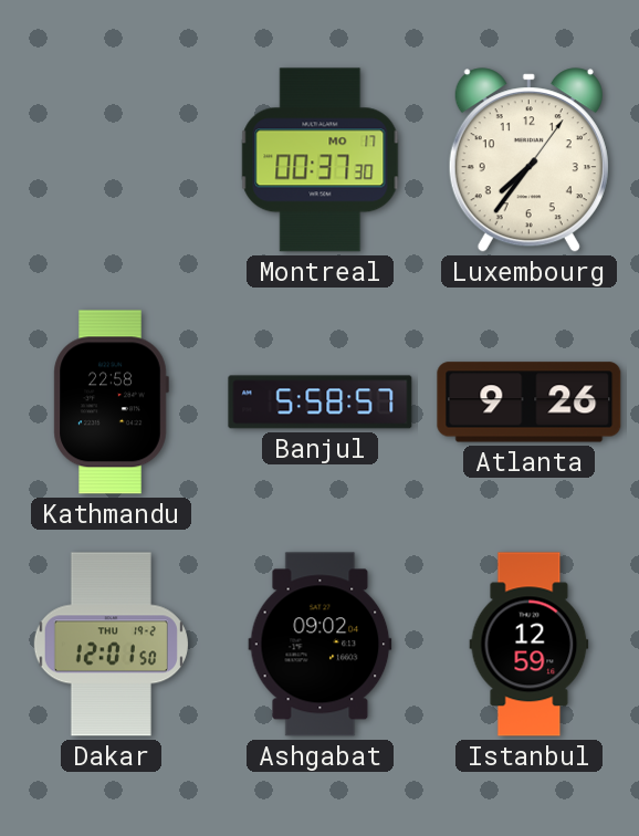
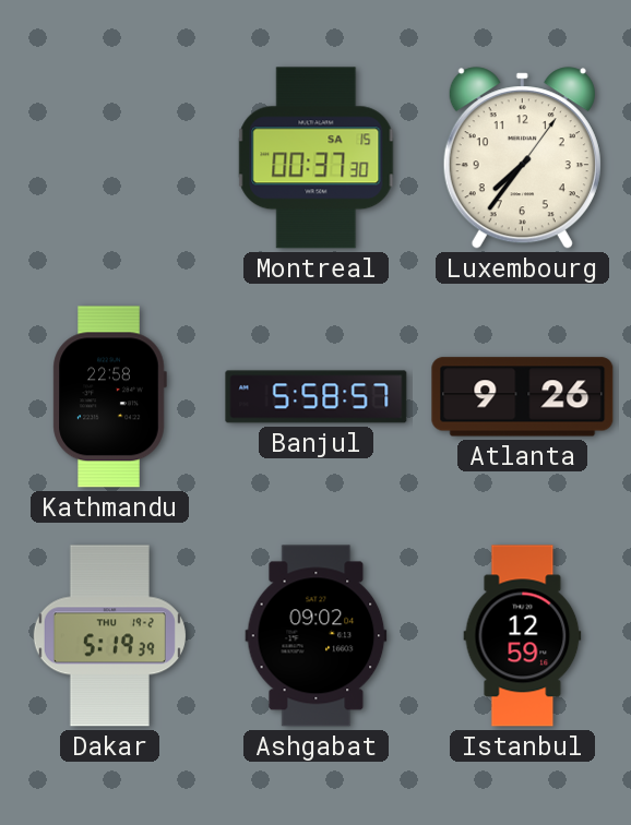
Montreal date: MO 17 -> SA 15
Dakar: 12:01 -> 5:19
